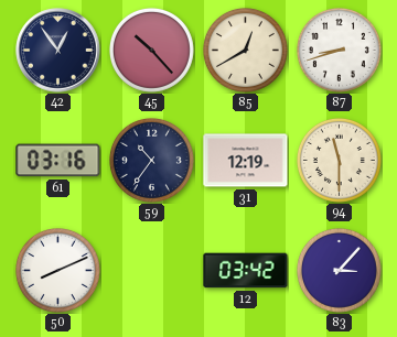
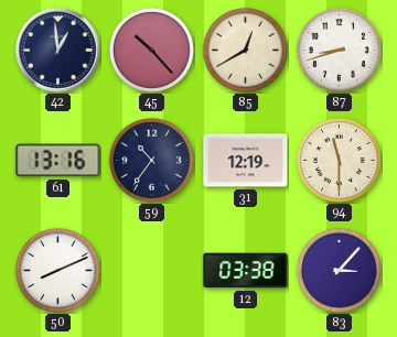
42: 12:54 -> 12:59
61: 03:16 -> 13:16
12: 03:42 -> 03:38
